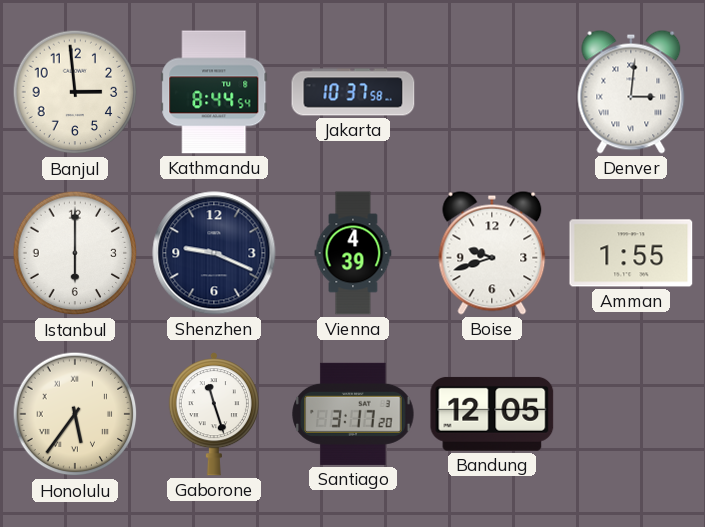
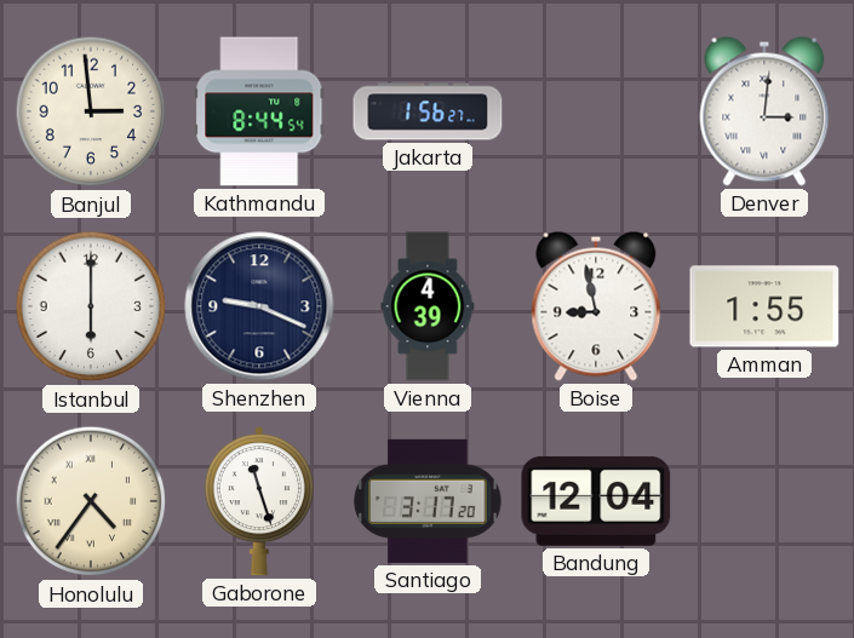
Jakarta: 10:37 -> 1:56
Boise: 9:42 -> 8:58
Honolulu: 5:36 -> 4:36
Bandung: 12:05 -> 12:04
